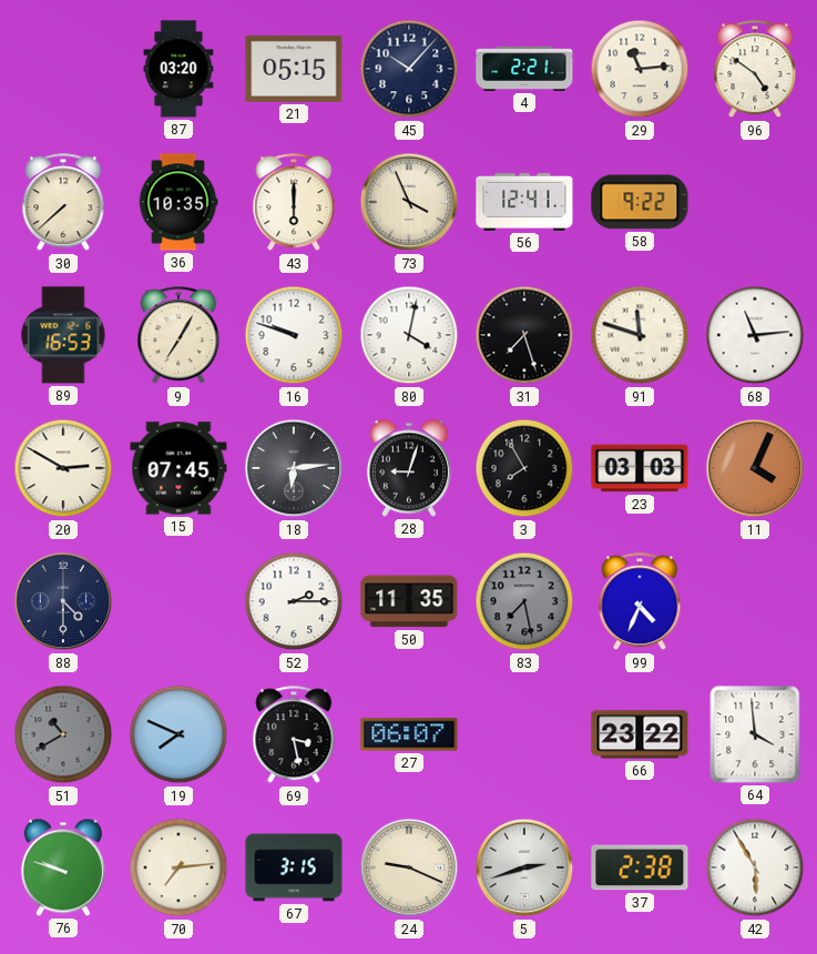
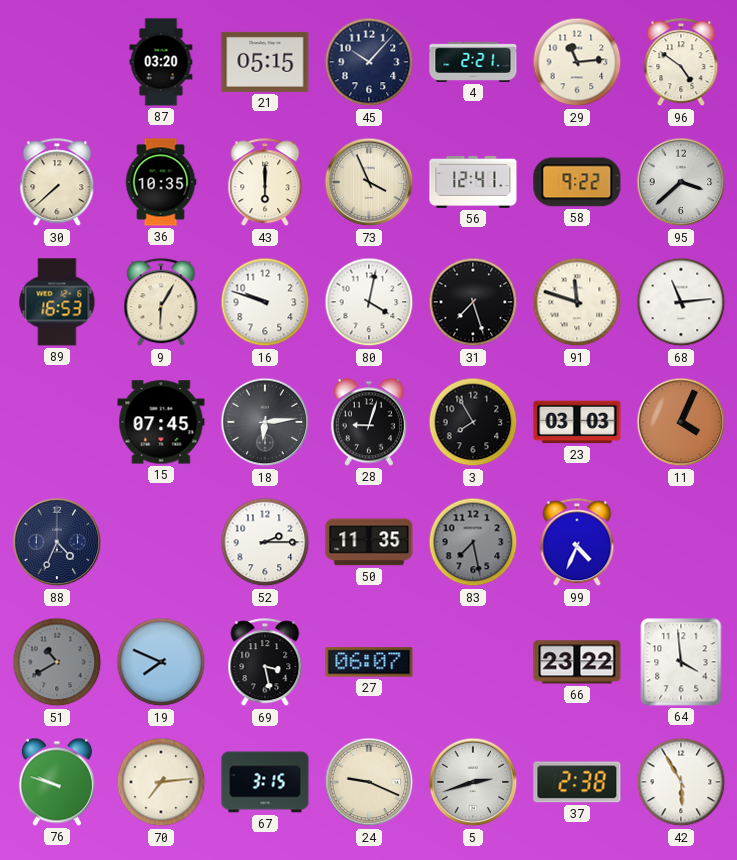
95: none -> 3:38
9: 7:05 -> 6:05
20: 2:50 -> none
88: 4:30 -> 4:34
